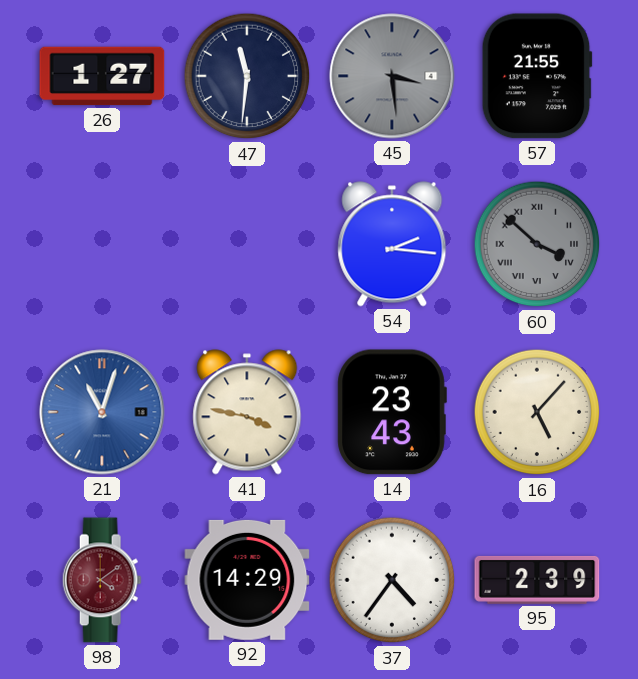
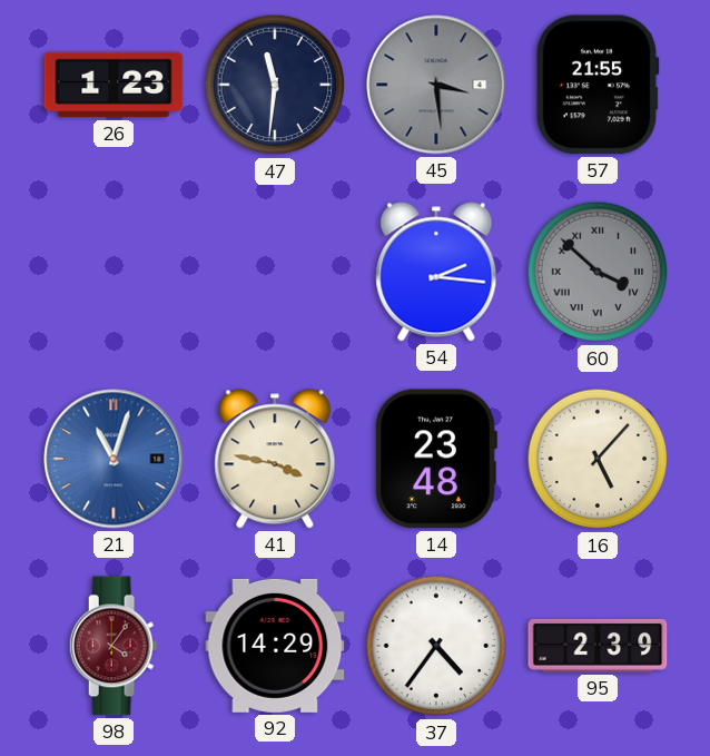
26: 1:27 -> 1:23
14: 23:43 -> 23:48
98: 4:09 -> 4:06
